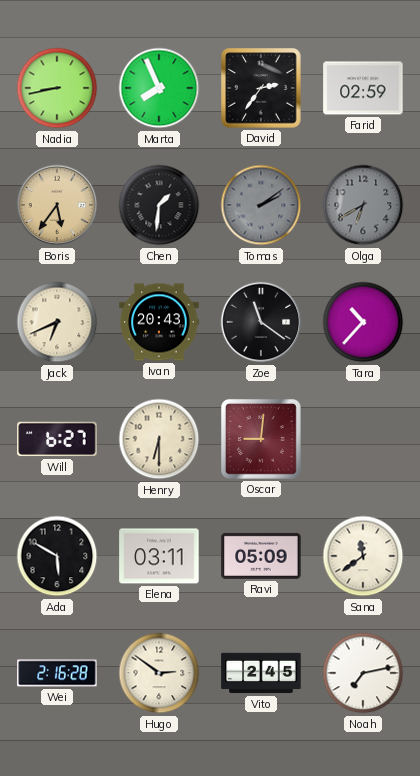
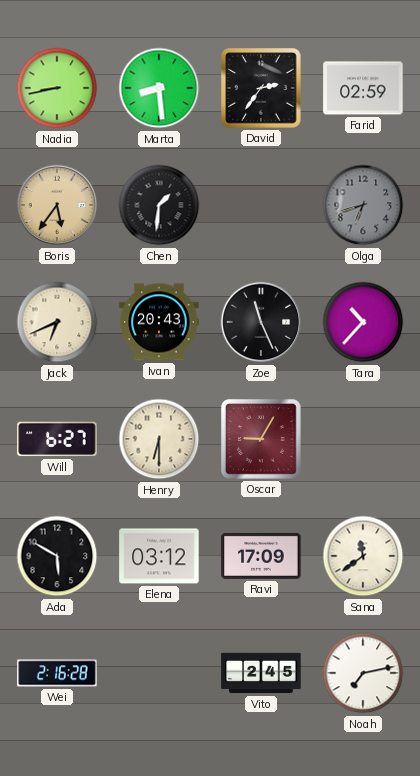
Marta: 7:56 -> 8:29
Tomas: 2:09 -> none
Olga: 6:40 -> 6:42
Zoe: 11:21 -> 11:26
Oscar: 9:01 -> 9:05
Elena: 03:11 -> 03:12
Ravi: 05:09 -> 17:09
Hugo: 2:51 -> none
